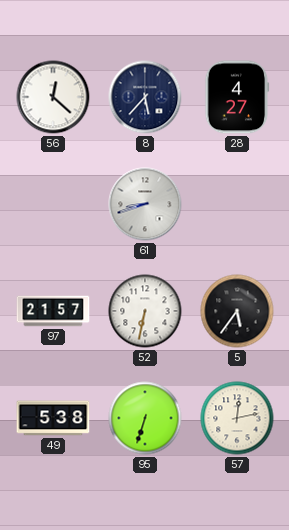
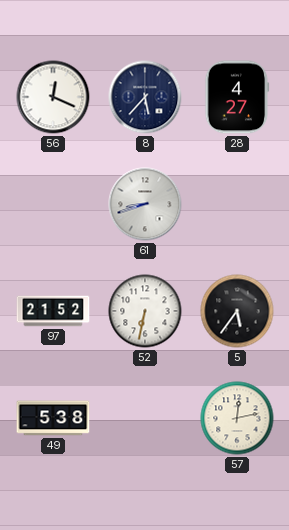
56: 12:22 -> 12:19
97: 21:57 -> 21:52
95: 6:33 -> none
